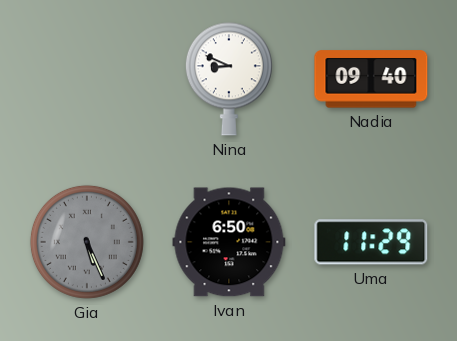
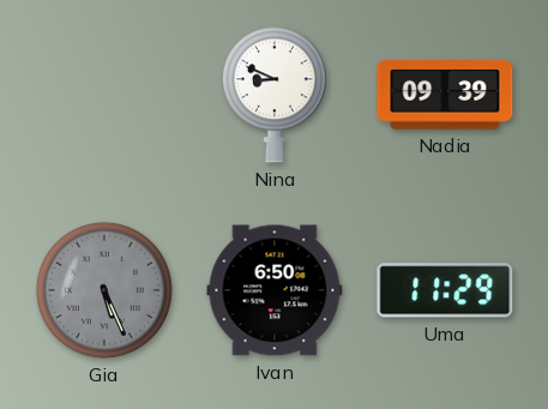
Nadia: 09:40 -> 09:39
